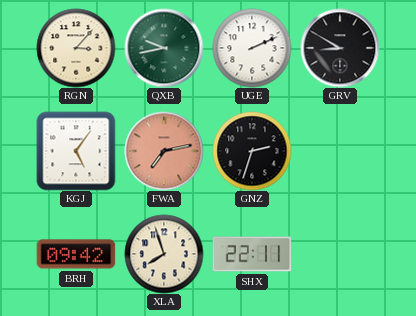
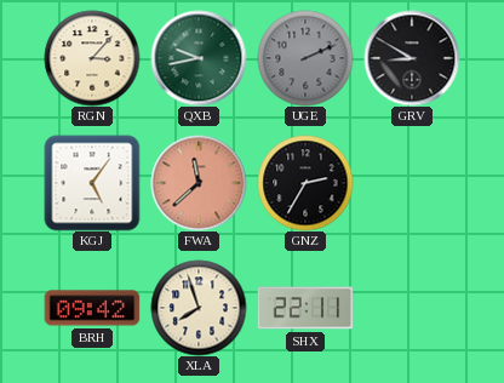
UGE dial: white -> grey
FWA: 7:13 -> 11:38
GNZ: 2:33 -> 2:35
